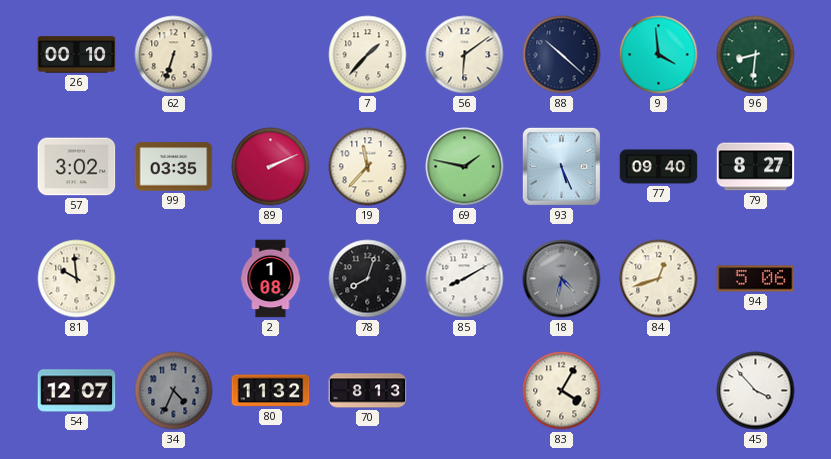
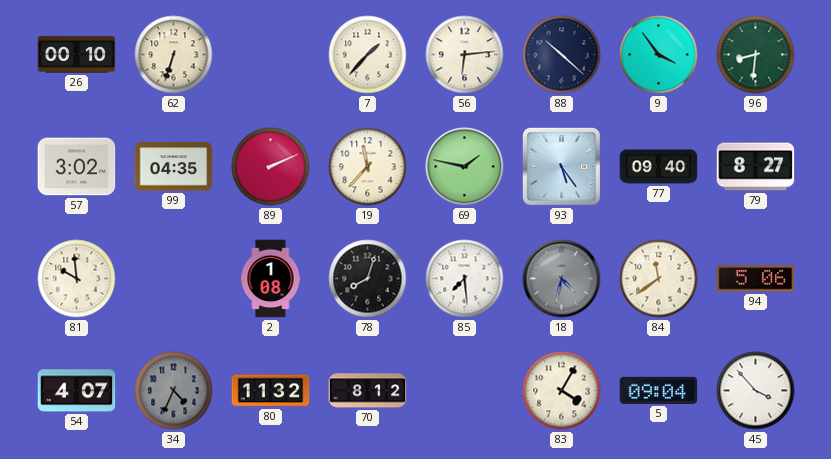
56: 6:09 -> 6:14
9: 3:59 -> 3:54
99: 03:35 -> 04:35
93: 5:26 -> 5:24
85: 8:10 -> 7:29
84: 12:42 -> 11:39
54: 12:07 -> 4:07
70: 8:13 -> 8:12
5: none -> 09:04
